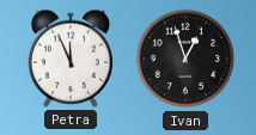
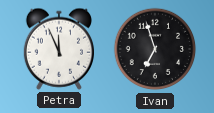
Ivan: 12:57 -> 6:57
